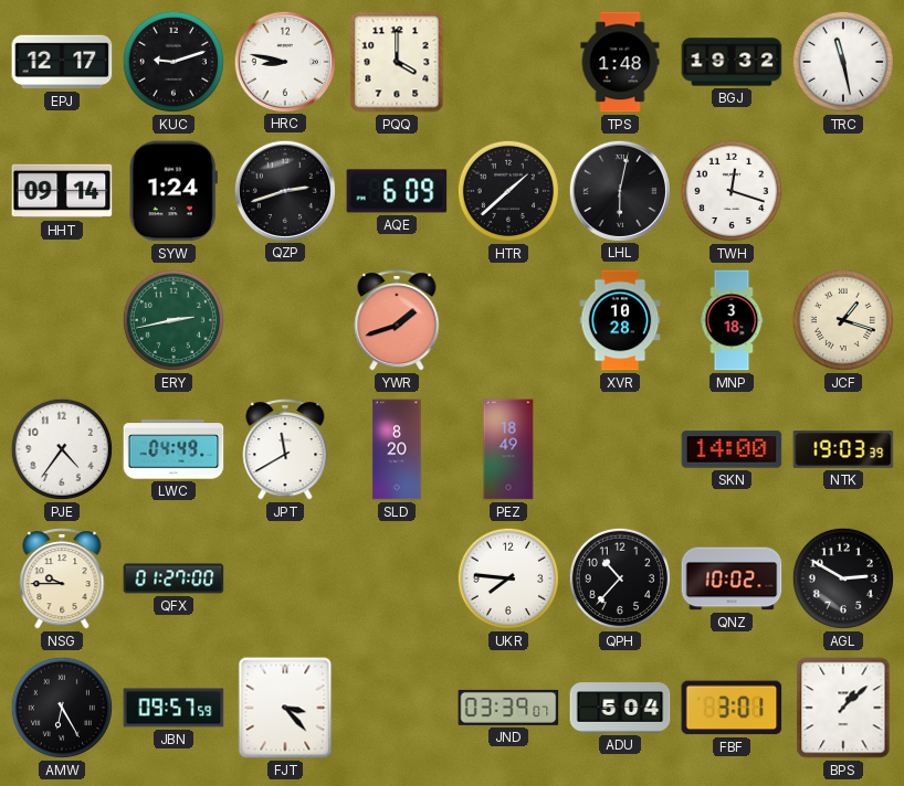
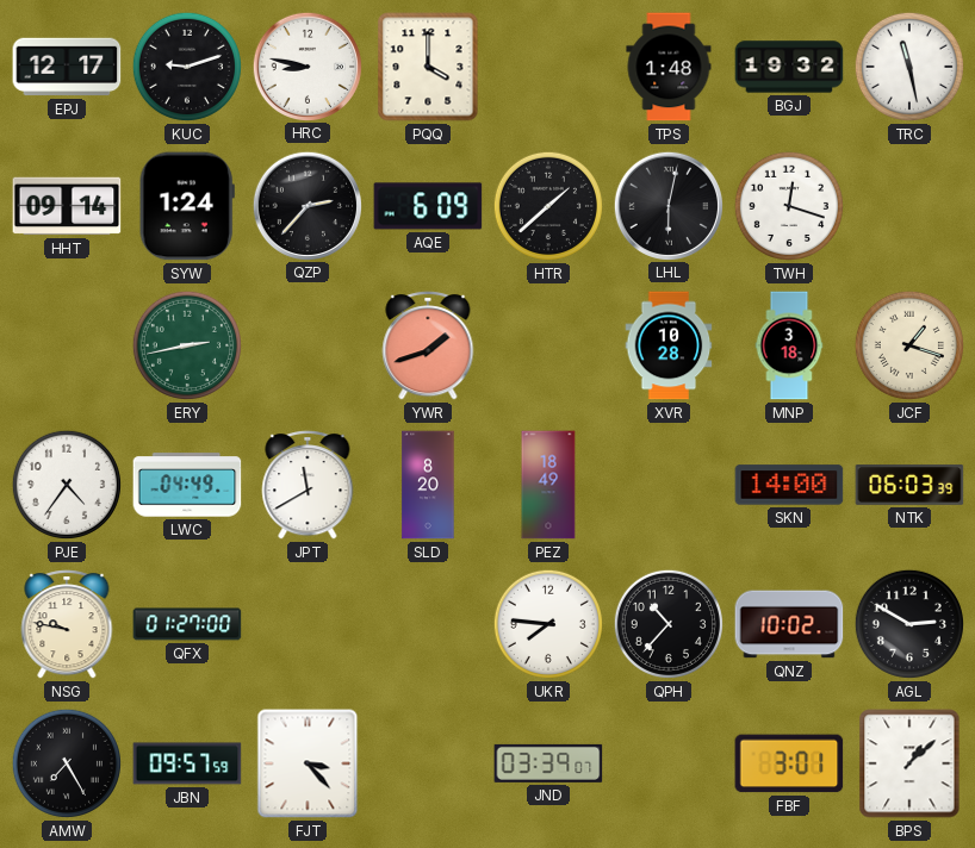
QZP: 2:42 -> 2:37
NTK: 19:03 -> 06:03
NSG: 9:45 -> 9:47
AMW: 6:25 -> 7:25
ADU: 5:04 -> none
